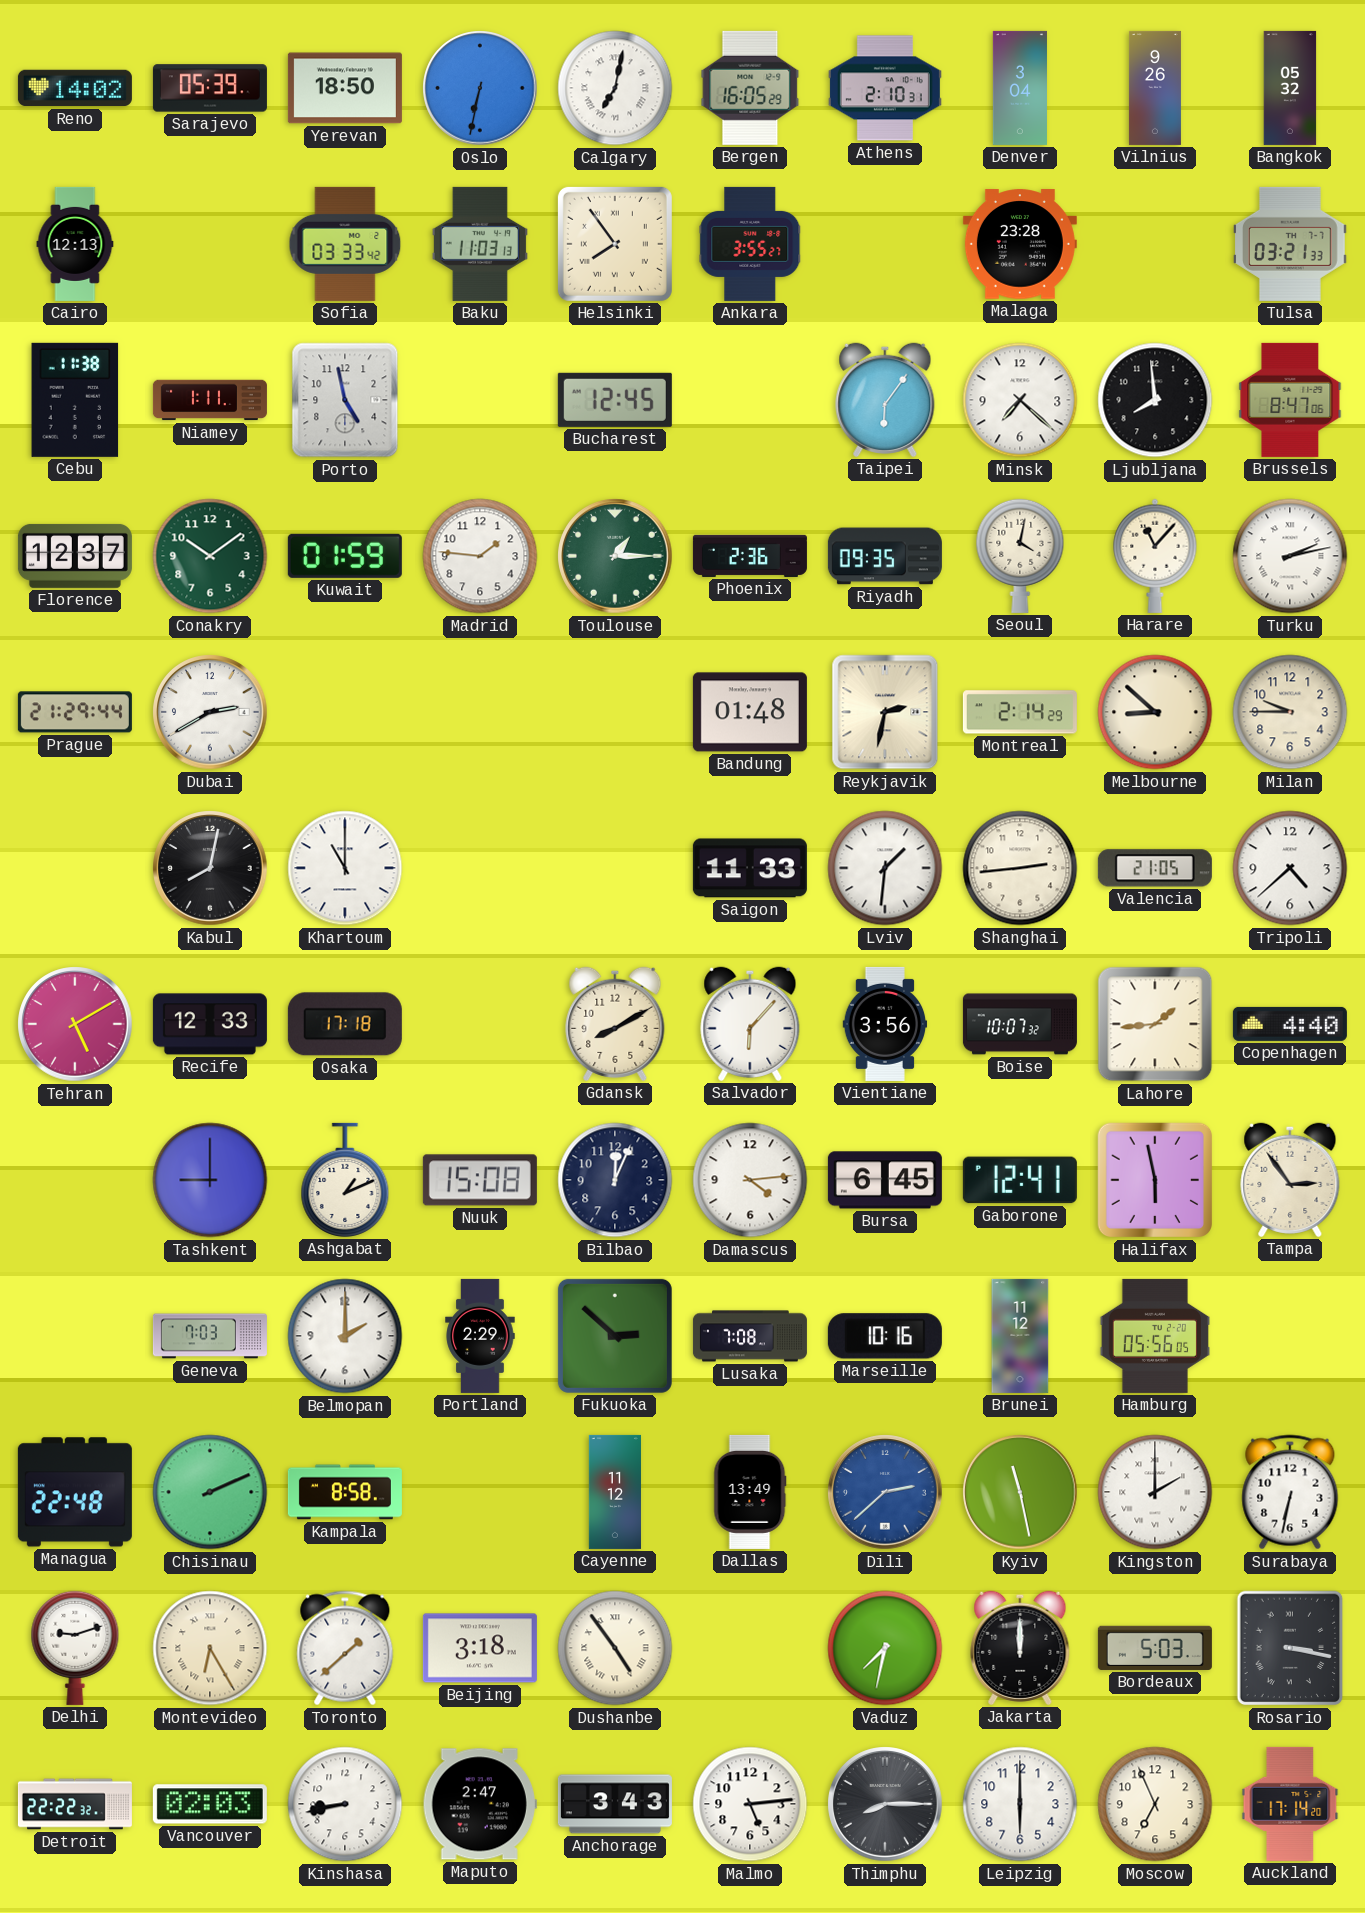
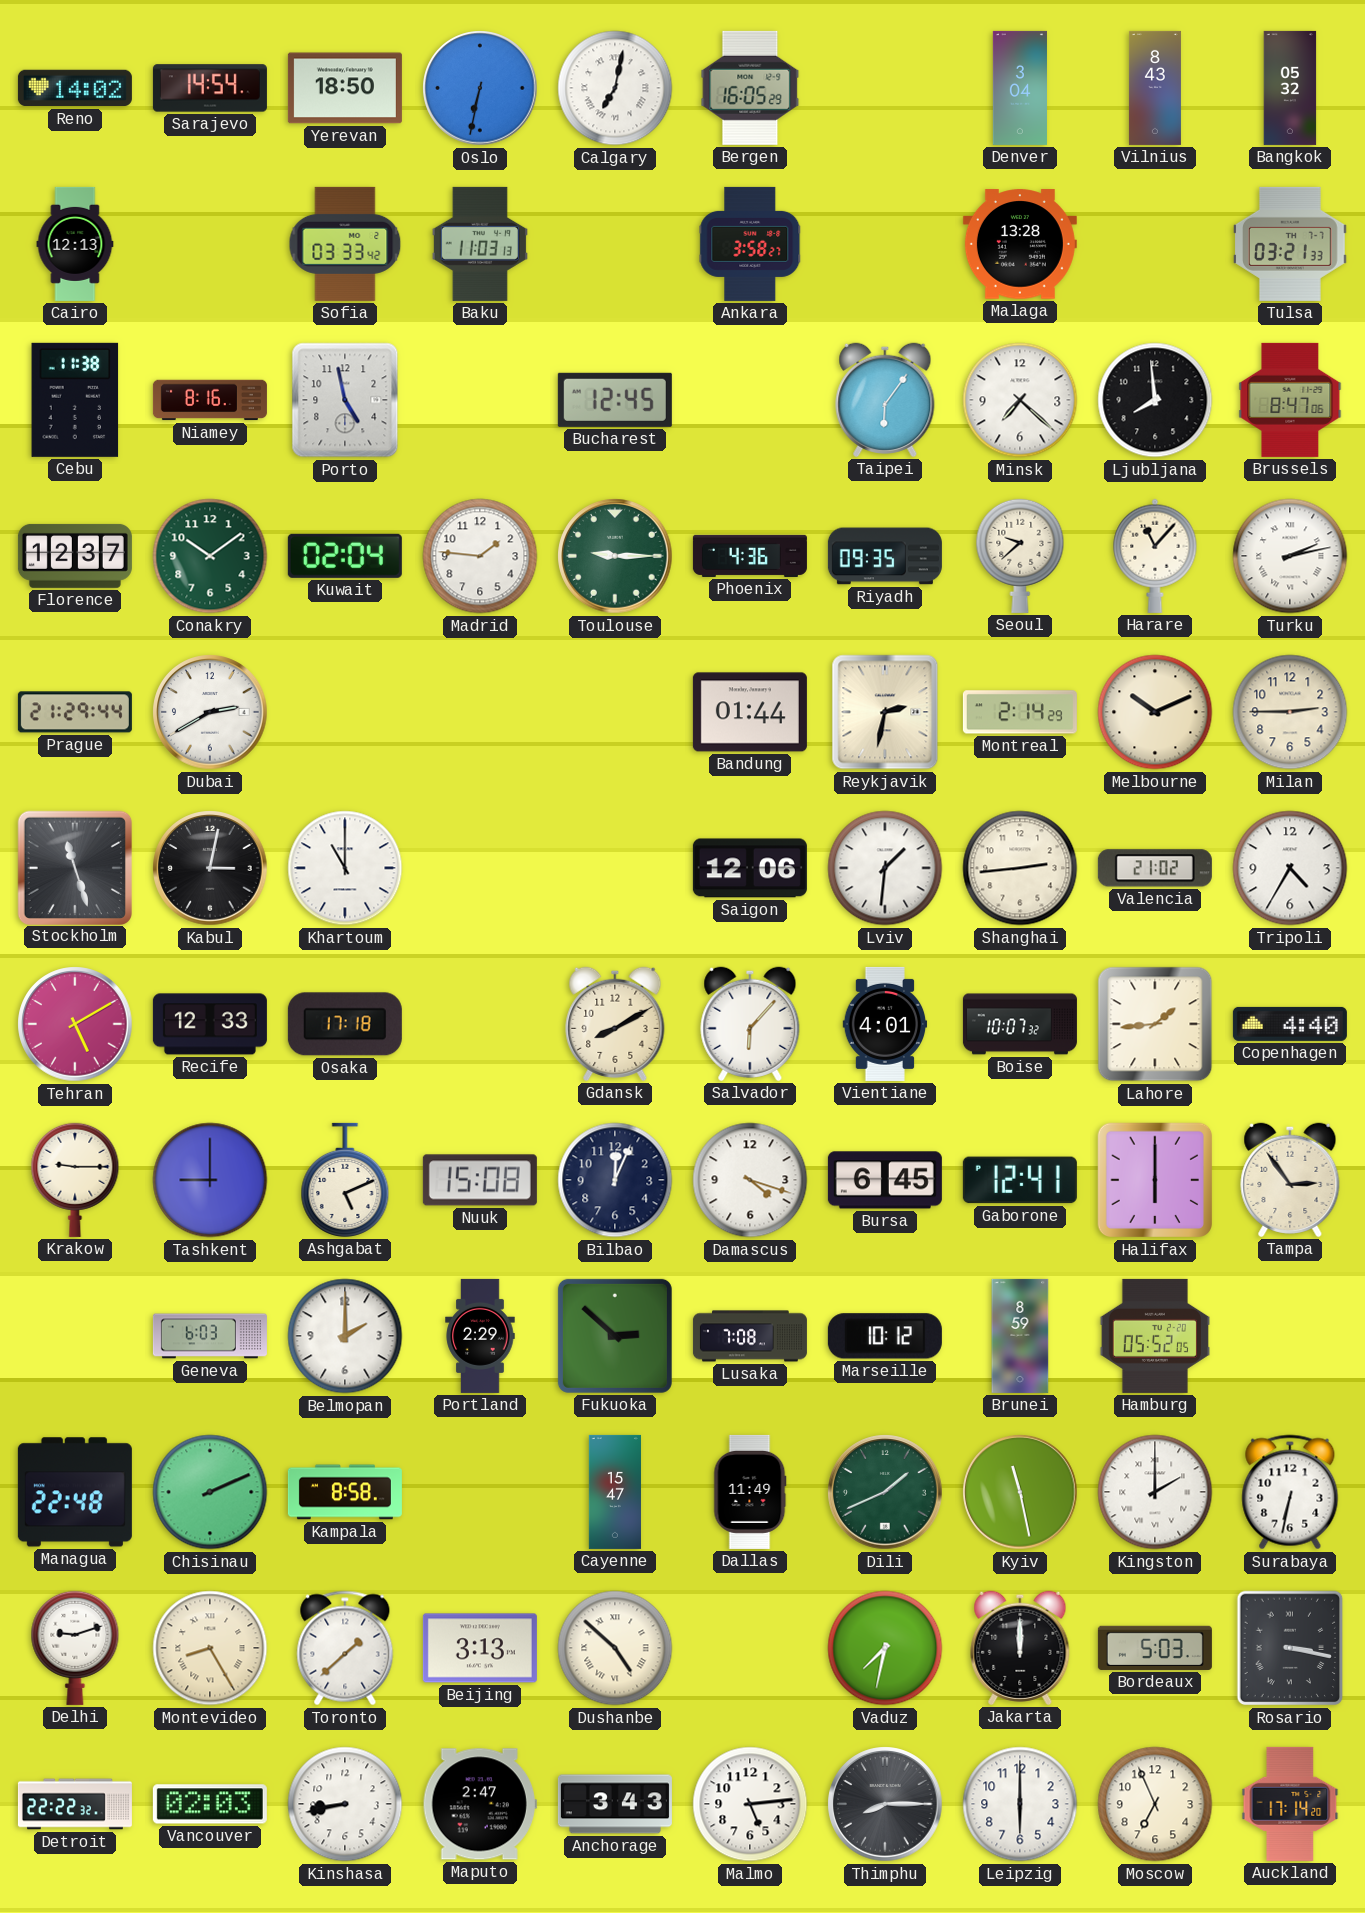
Sarajevo: 05:39 -> 14:54
Athens: 2:10 -> none
Vilnius: 9:26 -> 8:43
Helsinki: 7:54 -> none
Ankara: 3:55 -> 3:58
Malaga: 23:28 -> 13:28
Niamey: 1:11 -> 8:16
Kuwait: 01:59 -> 02:04
Toulouse: 1:15 -> 9:15
Phoenix: 2:36 -> 4:36
Seoul: 4:02 -> 9:38
Bandung: 01:48 -> 01:44
Melbourne: 8:52 -> 10:11
Milan: 9:45 -> 2:45
Stockholm: none -> 11:27
Kabul: 8:02 -> 3:02
Saigon: 11:33 -> 12:06
Valencia: 21:05 -> 21:02
Tripoli: 4:38 -> 4:35
Vientiane: 3:56 -> 4:01
Krakow: none -> 9:15
Ashgabat: 1:11 -> 5:11
Damascus: 4:14 -> 4:18
Halifax: 5:58 -> 6:00
Geneva: 7:03 -> 6:03
Marseille: 10:16 -> 10:12
Brunei: 11:12 -> 8:59
Hamburg: 05:56 -> 05:52
Cayenne: 11:12 -> 15:47
Dallas: 13:49 -> 11:49
Dili: 2:38 -> 1:41
Dili dial: blue -> green
Montevideo: 6:25 -> 8:25
Beijing: 3:18 -> 3:13
Dushanbe: 4:54 -> 4:52
